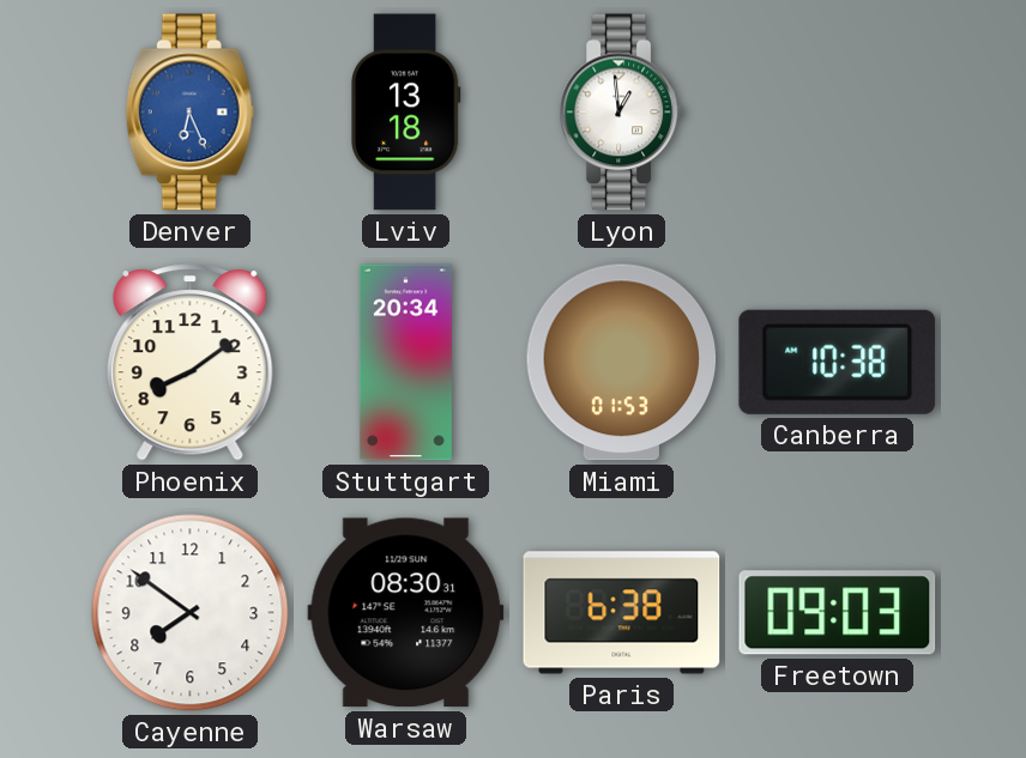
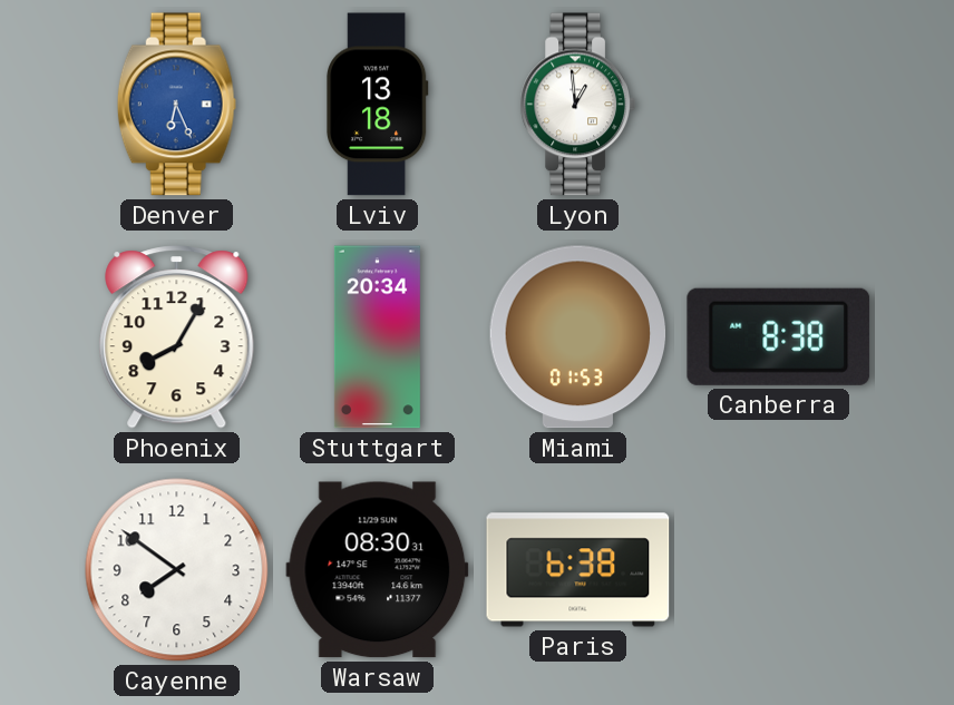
Phoenix: 8:09 -> 8:05
Canberra: 10:38 -> 8:38
Freetown: 09:03 -> none
